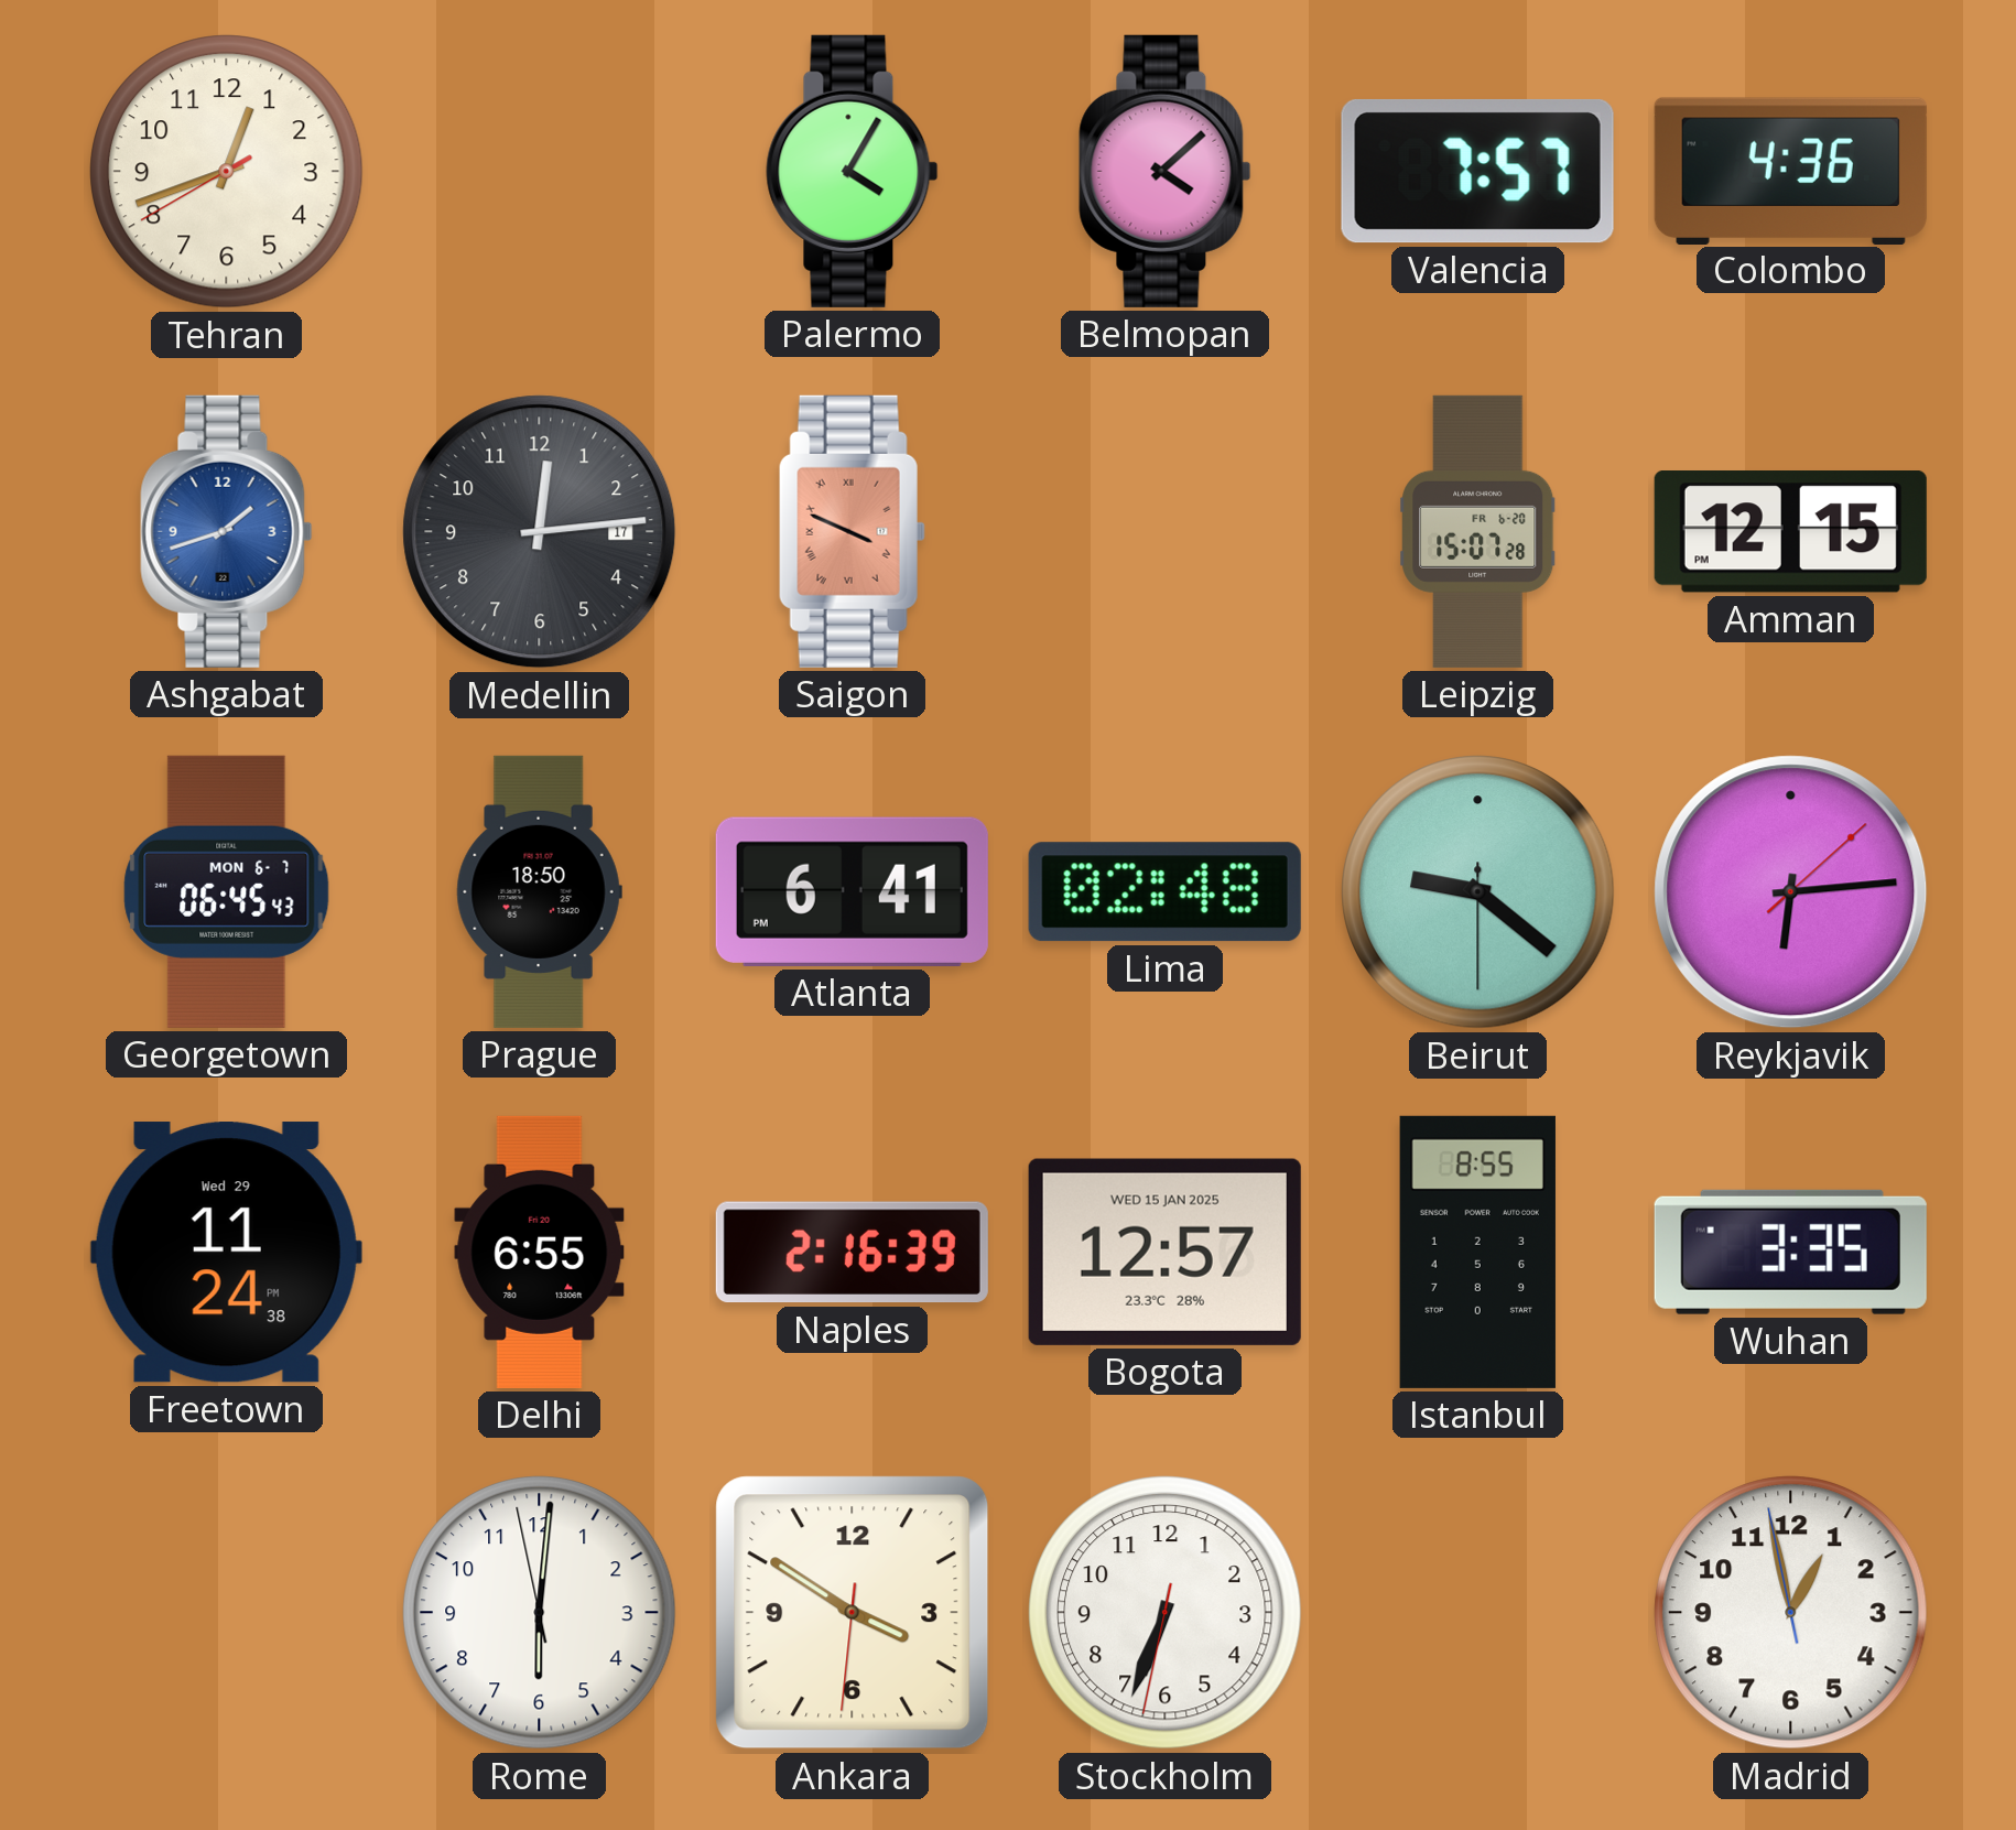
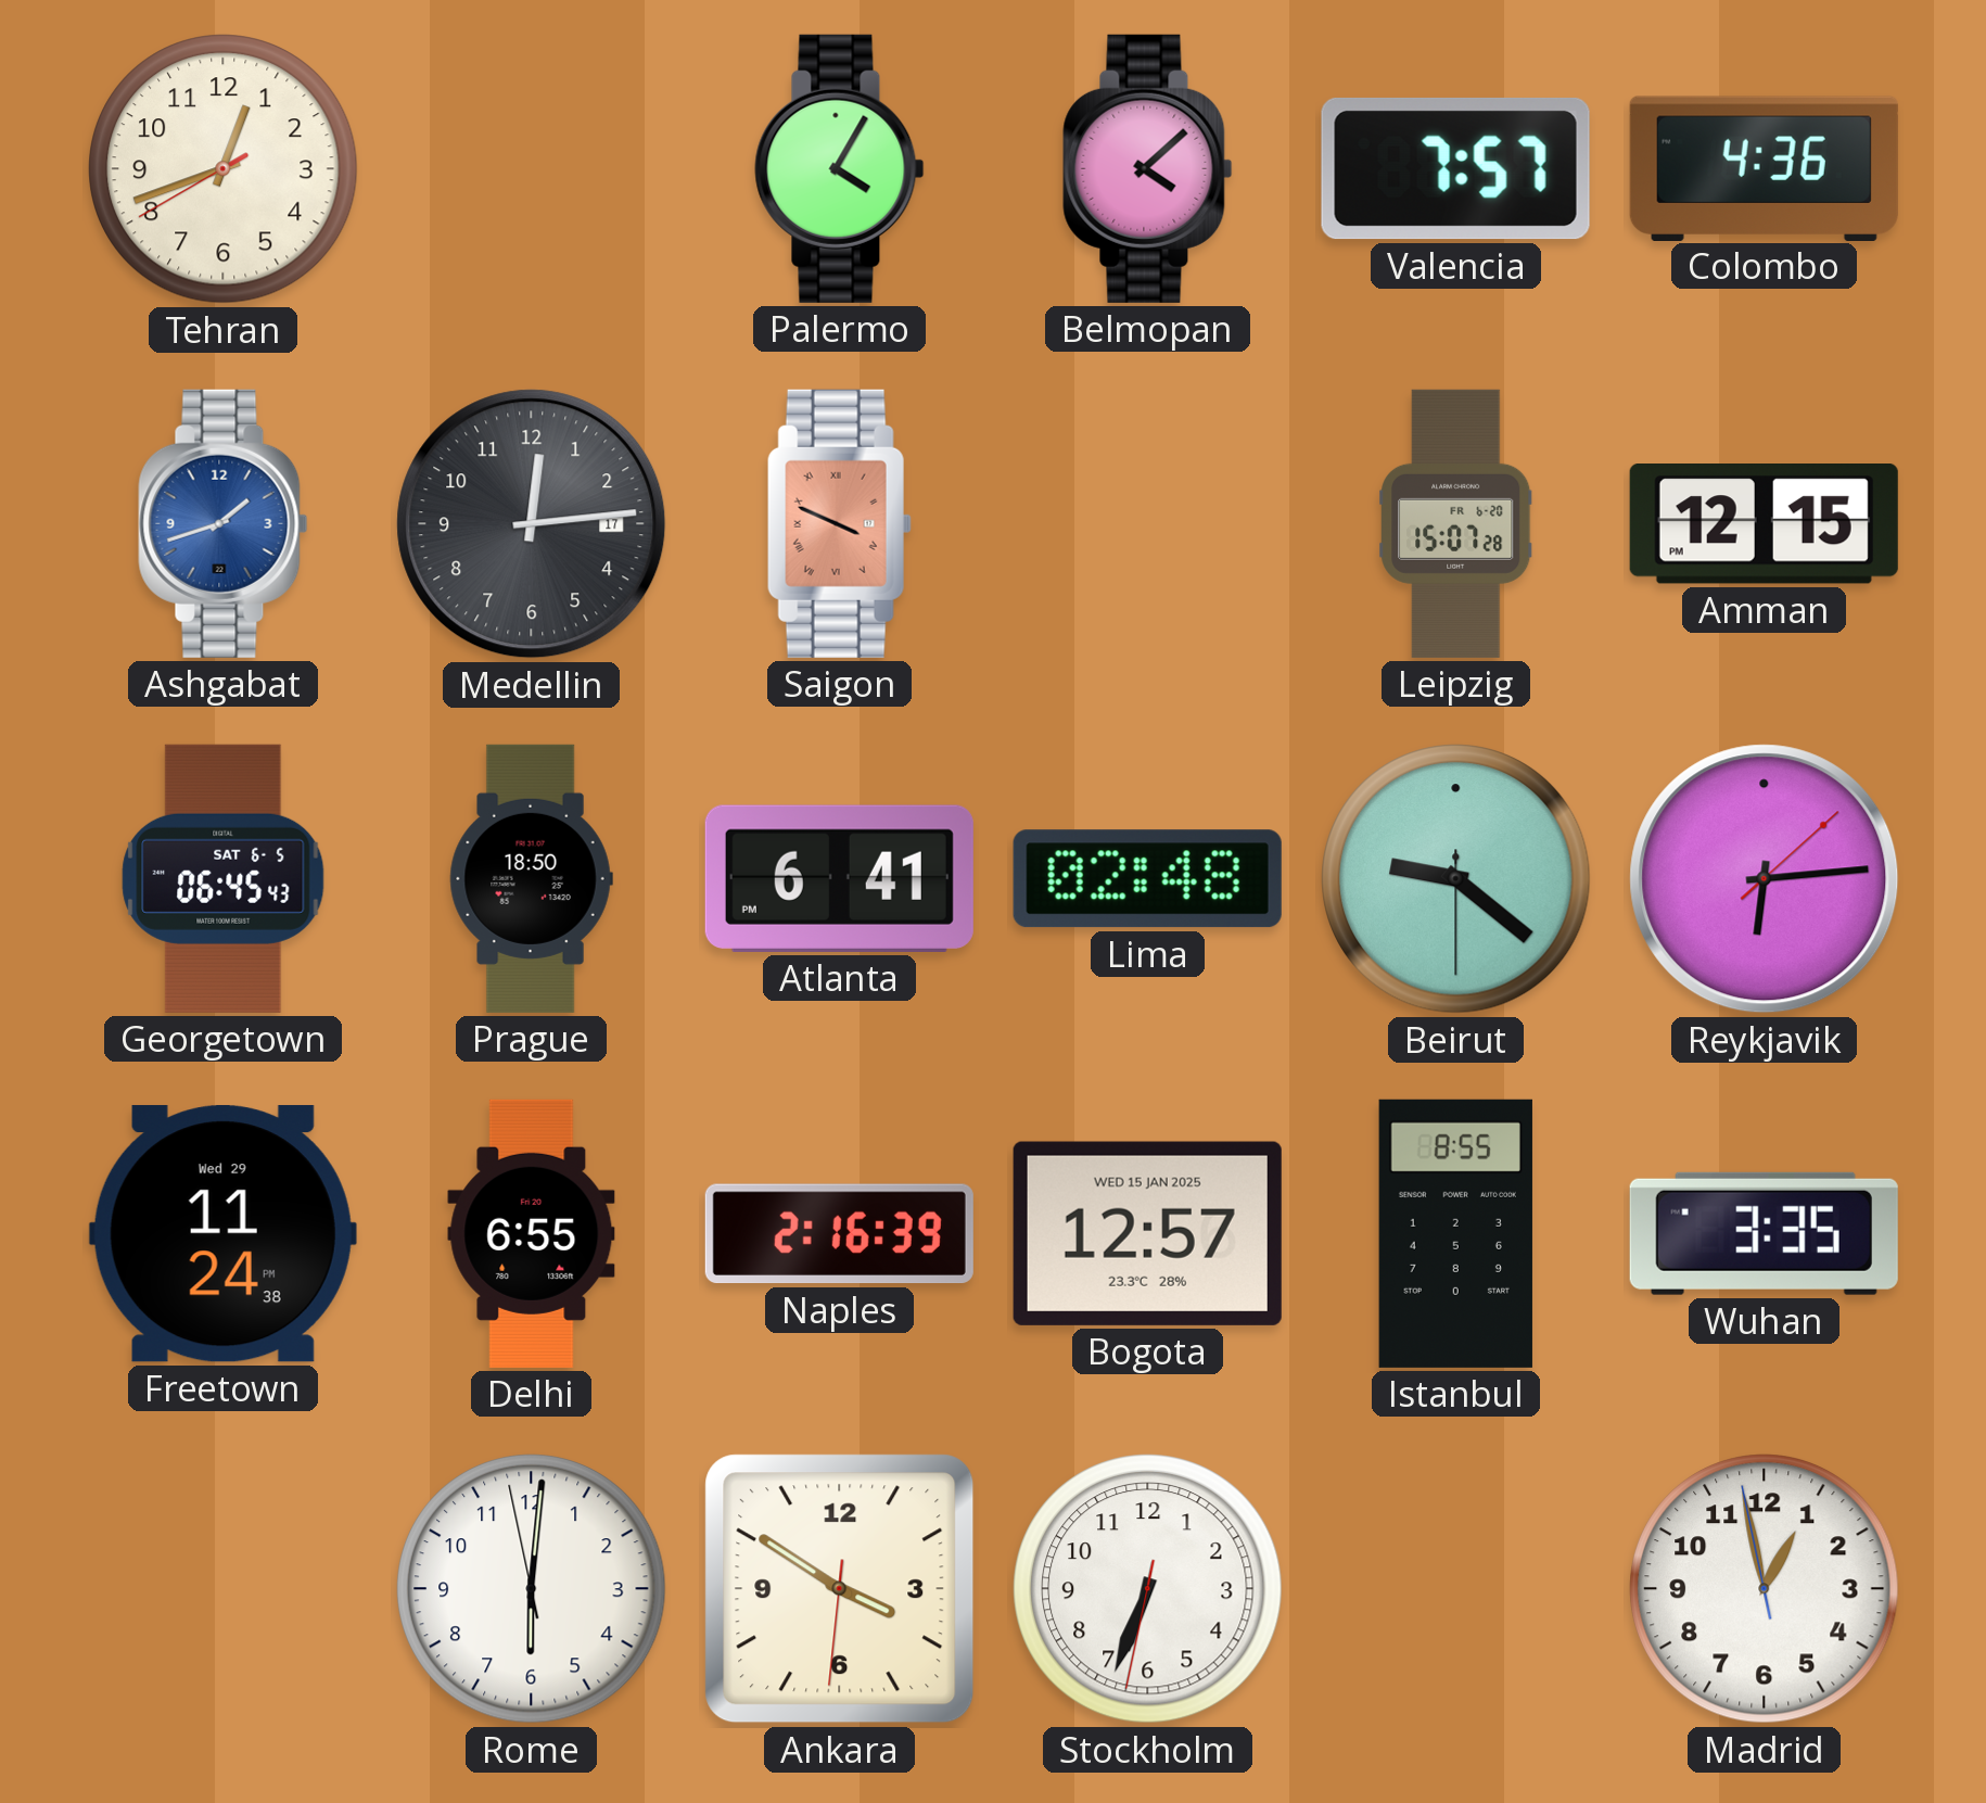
Georgetown date: MON 6-7 -> SAT 6-5
